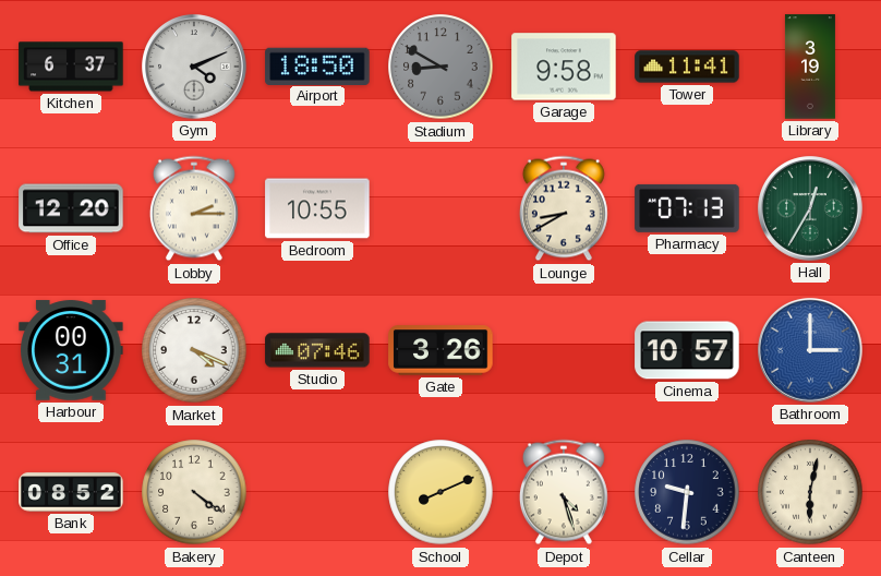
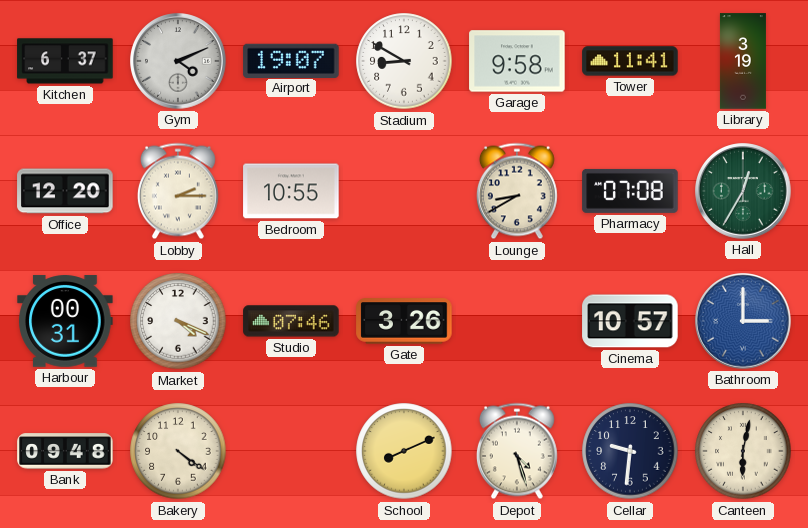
Airport: 18:50 -> 19:07
Stadium dial: grey -> white
Pharmacy: 07:13 -> 07:08
Bank: 08:52 -> 09:48
